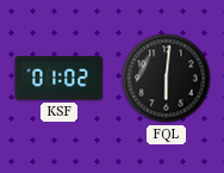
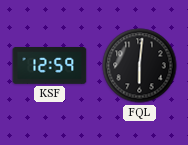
KSF: 01:02 -> 12:59
